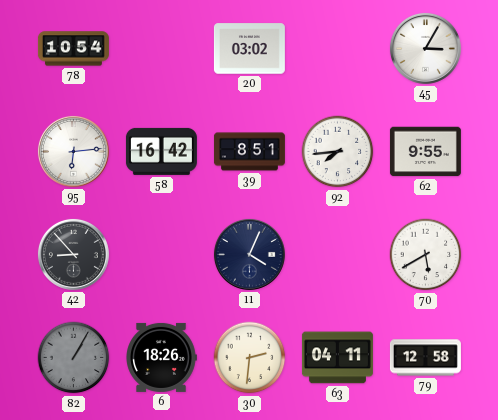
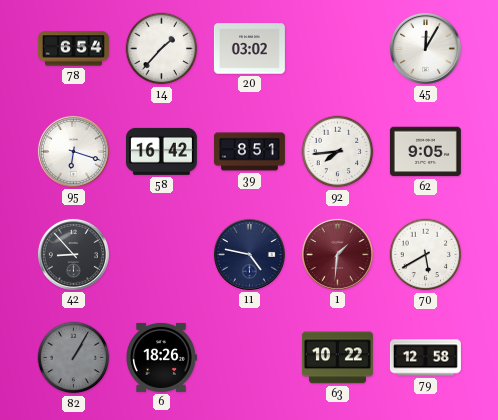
78: 10:54 -> 6:54
14: none -> 1:37
45: 3:05 -> 12:05
95: 6:14 -> 6:18
62: 9:55 -> 9:05
11: 4:04 -> 4:47
1: none -> 1:31
30: 2:31 -> none
63: 04:11 -> 10:22
